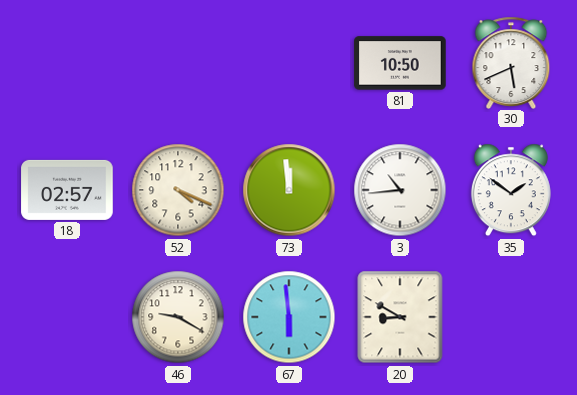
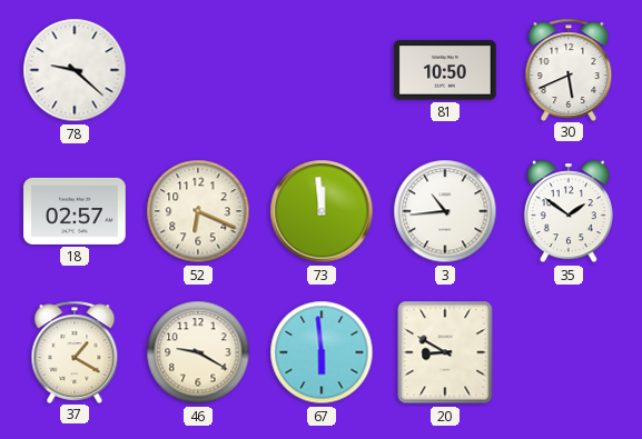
78: none -> 9:22
52: 4:19 -> 6:19
37: none -> 1:20
